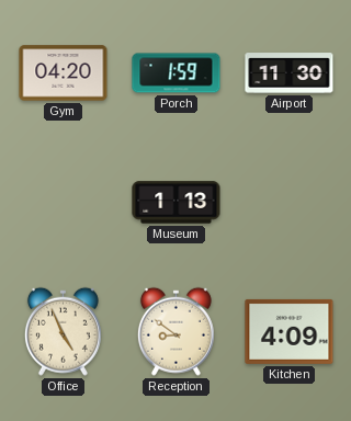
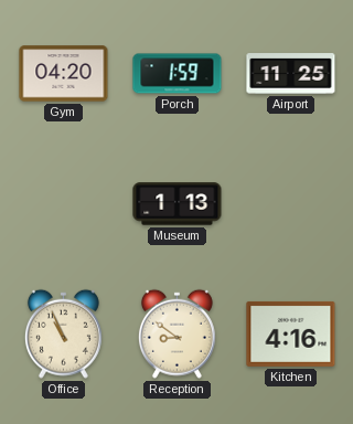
Airport: 11:30 -> 11:25
Office: 4:56 -> 10:56
Kitchen: 4:09 -> 4:16
